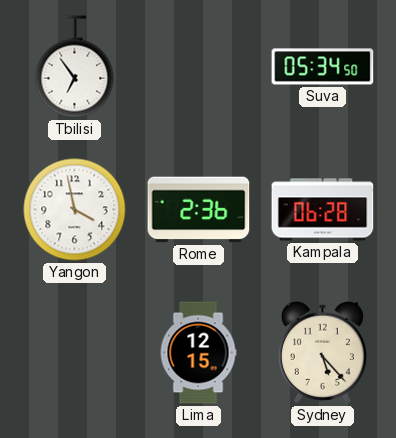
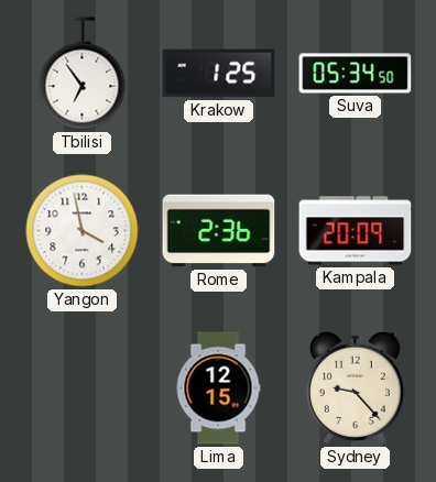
Krakow: none -> 1:25
Kampala: 06:28 -> 20:09
Sydney: 5:23 -> 9:23
